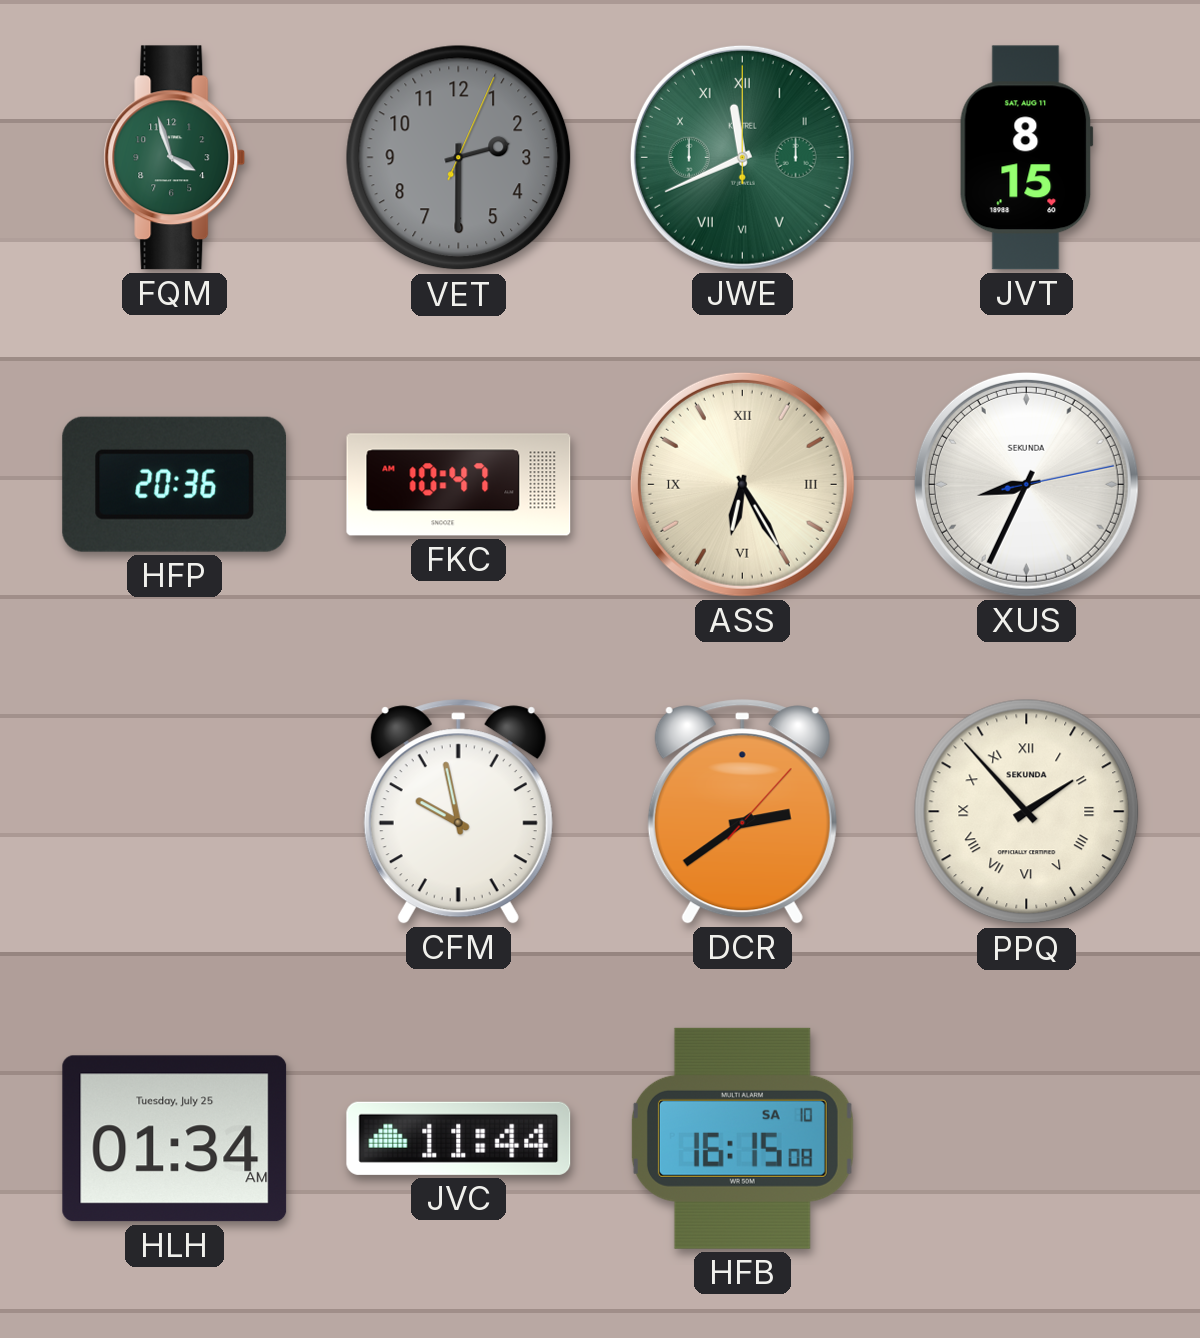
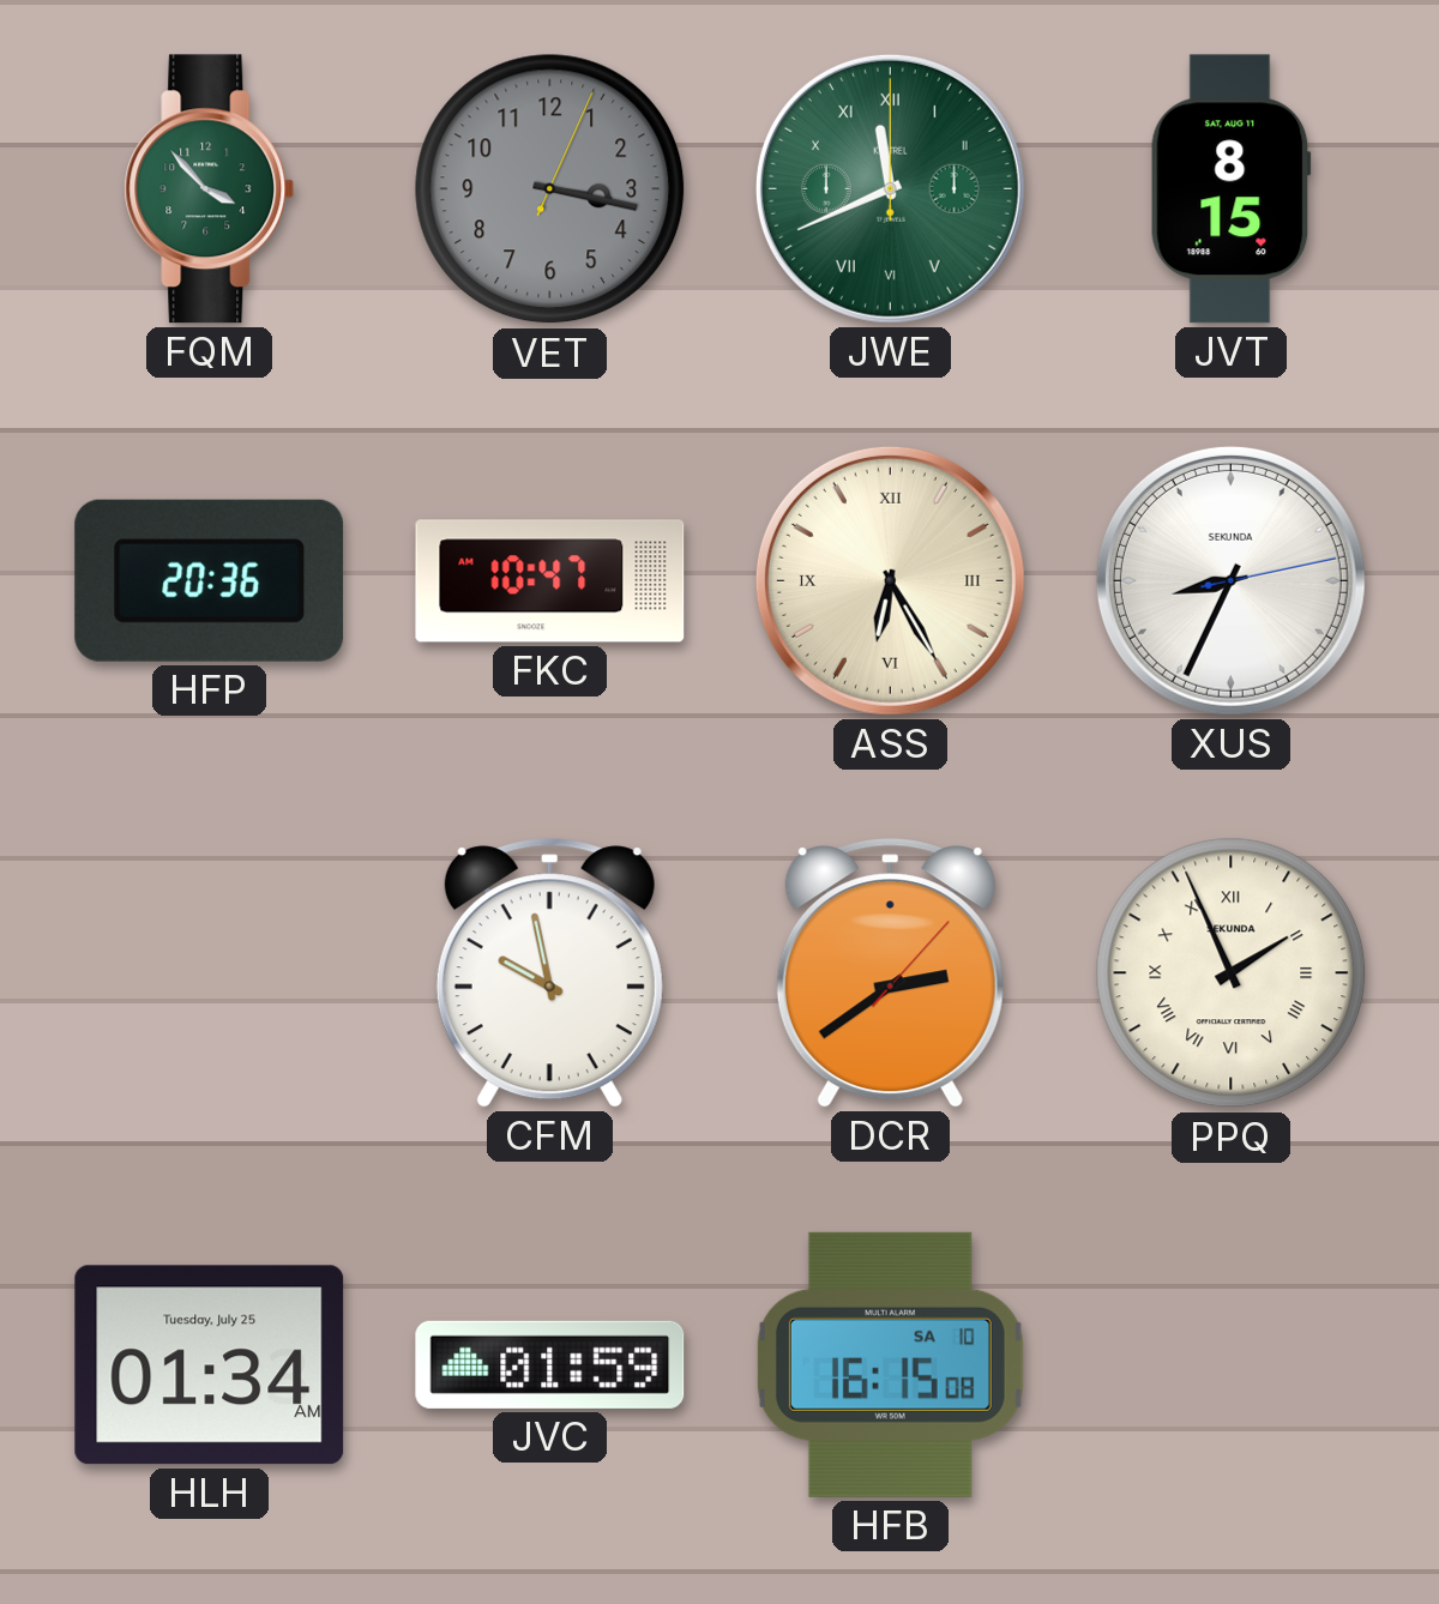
FQM: 3:57 -> 3:53
VET: 2:30 -> 3:17
PPQ: 1:53 -> 1:56
JVC: 11:44 -> 01:59
